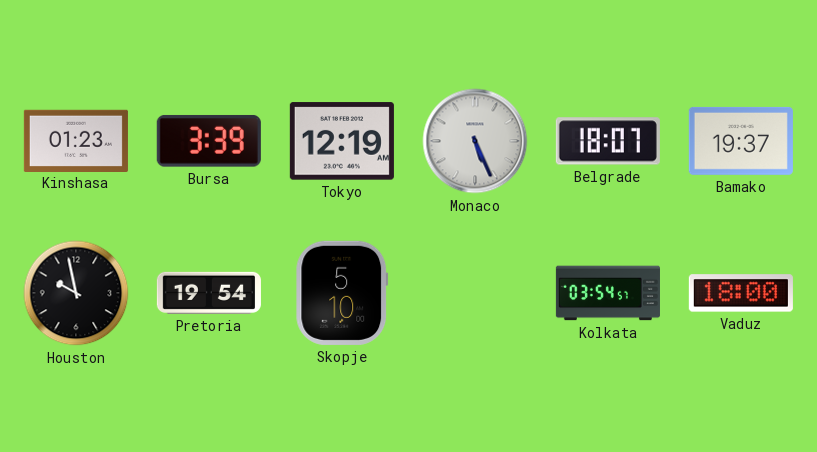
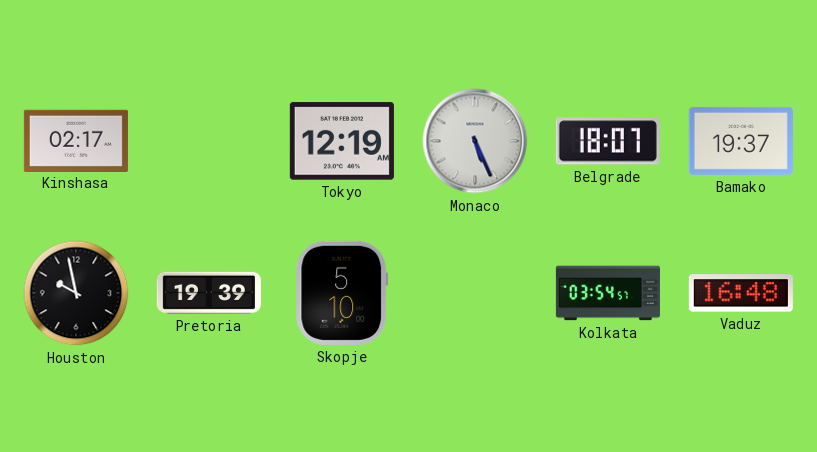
Kinshasa: 01:23 -> 02:17
Bursa: 3:39 -> none
Pretoria: 19:54 -> 19:39
Vaduz: 18:00 -> 16:48
